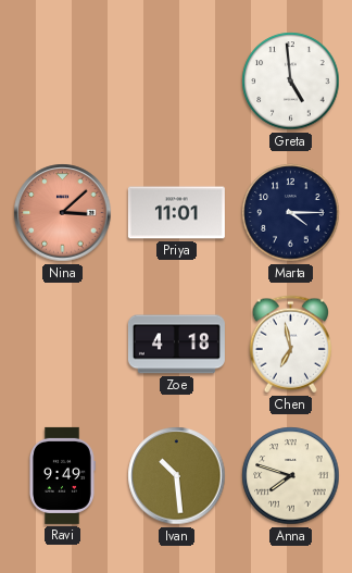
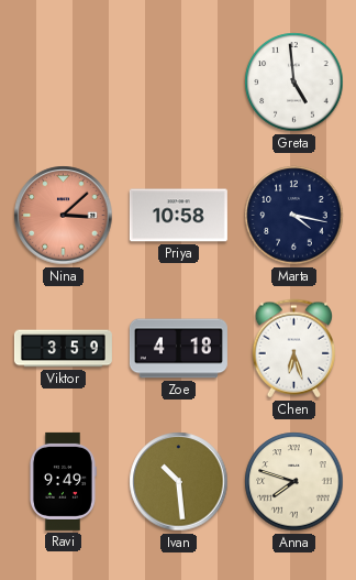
Priya: 11:01 -> 10:58
Marta: 4:15 -> 4:17
Viktor: none -> 3:59
Chen: 6:58 -> 6:27
